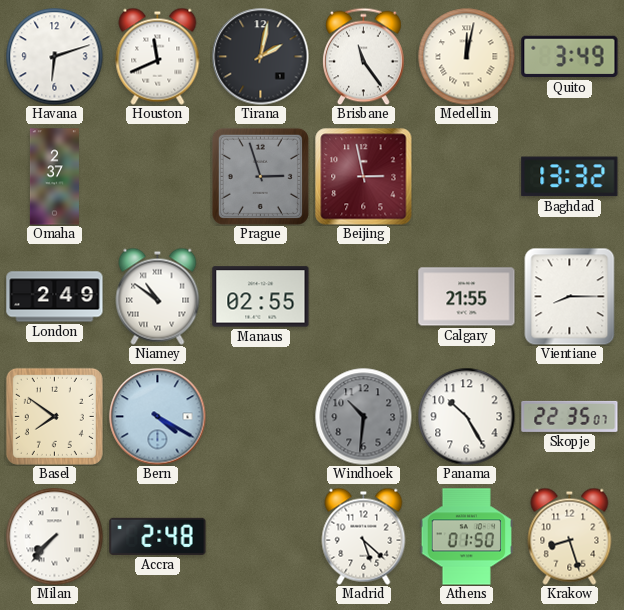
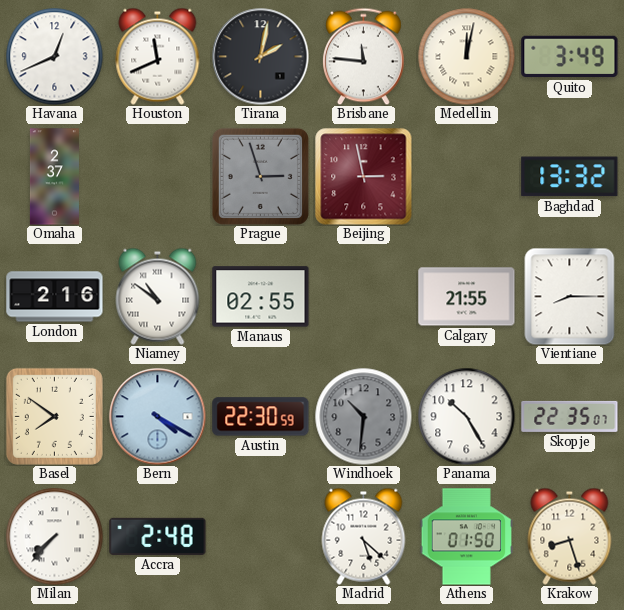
Havana: 6:12 -> 12:41
Brisbane: 11:24 -> 11:46
London: 2:49 -> 2:16
Austin: none -> 22:30
